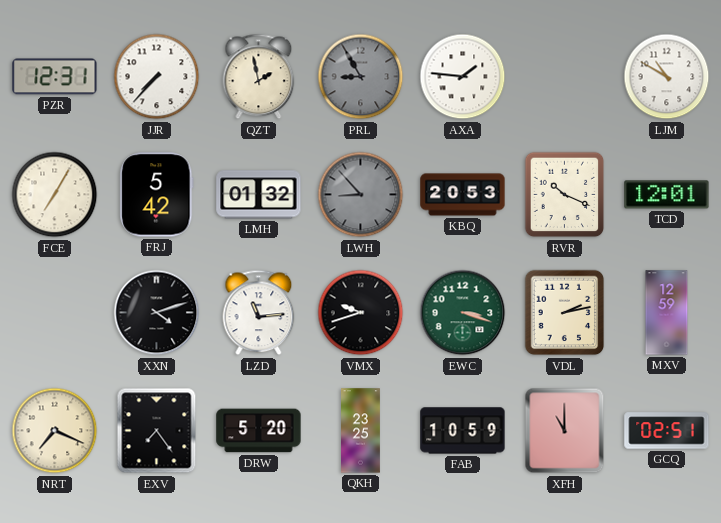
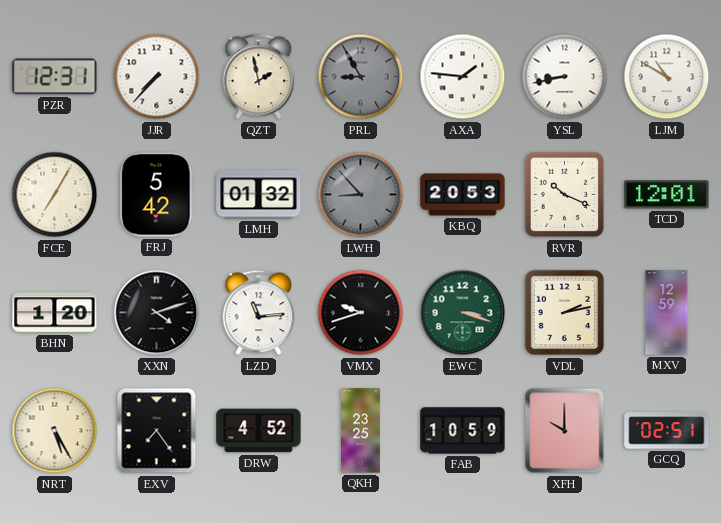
YSL: none -> 8:43
BHN: none -> 1:20
NRT: 7:19 -> 5:25
DRW: 5:20 -> 4:52
XFH: 11:00 -> 10:00
